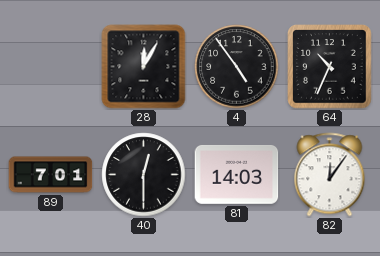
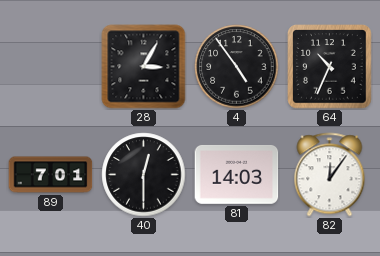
28: 12:05 -> 3:05
